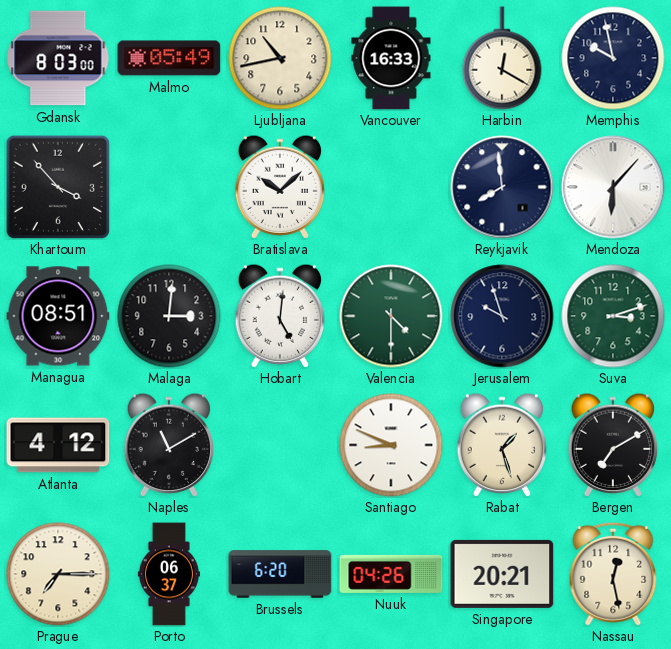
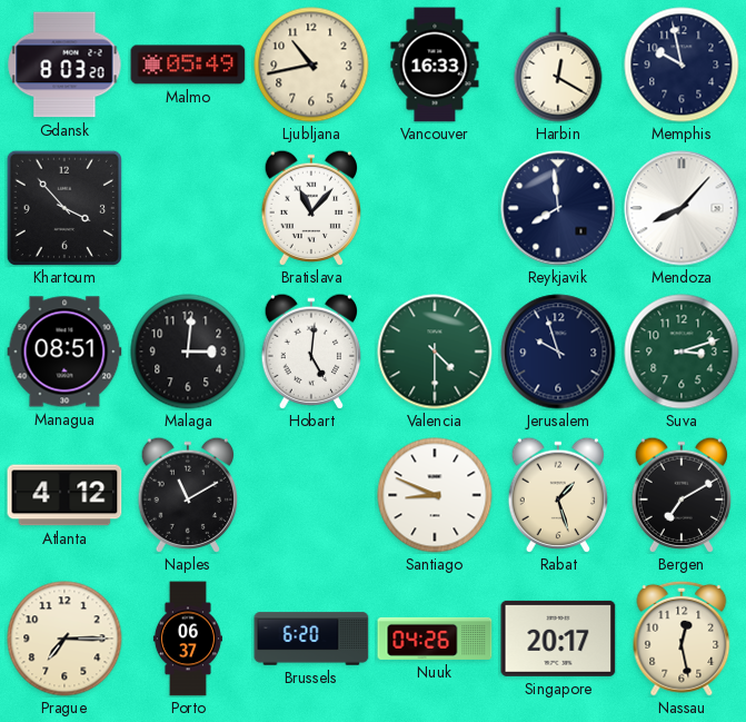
Gdansk: 8:03:00 -> 8:03:20
Bratislava: 10:08 -> 11:07
Mendoza: 6:07 -> 8:07
Singapore: 20:21 -> 20:17
